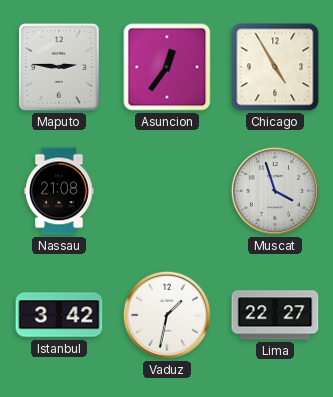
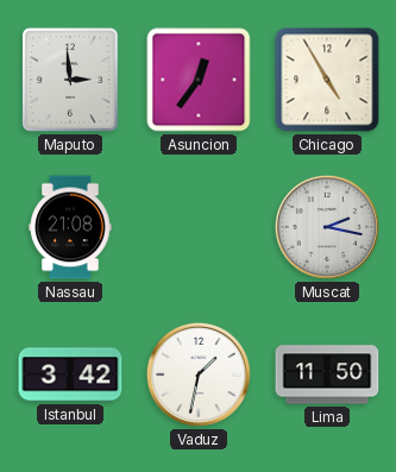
Maputo: 2:46 -> 2:59
Muscat: 3:57 -> 2:17
Lima: 22:27 -> 11:50
